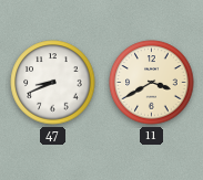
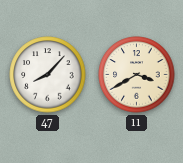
47: 8:41 -> 8:07
